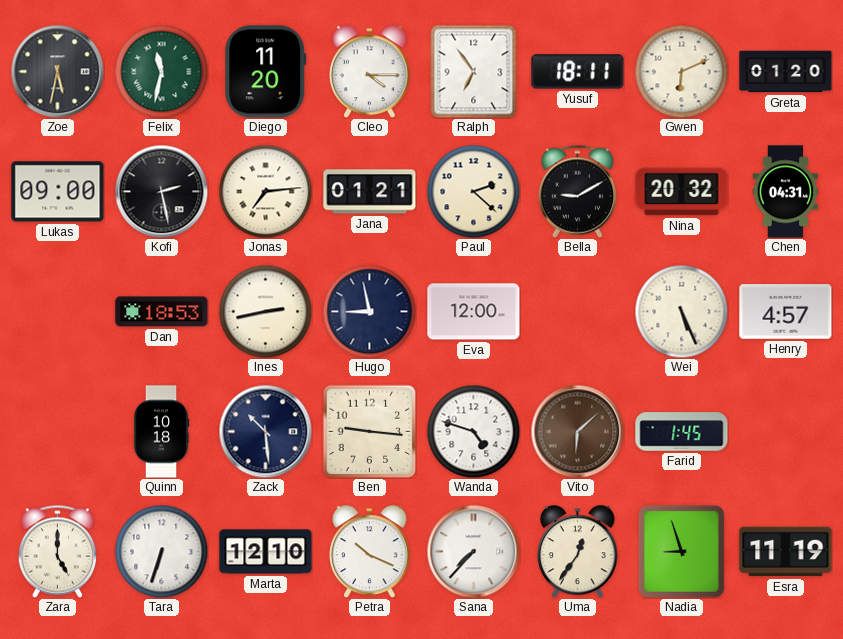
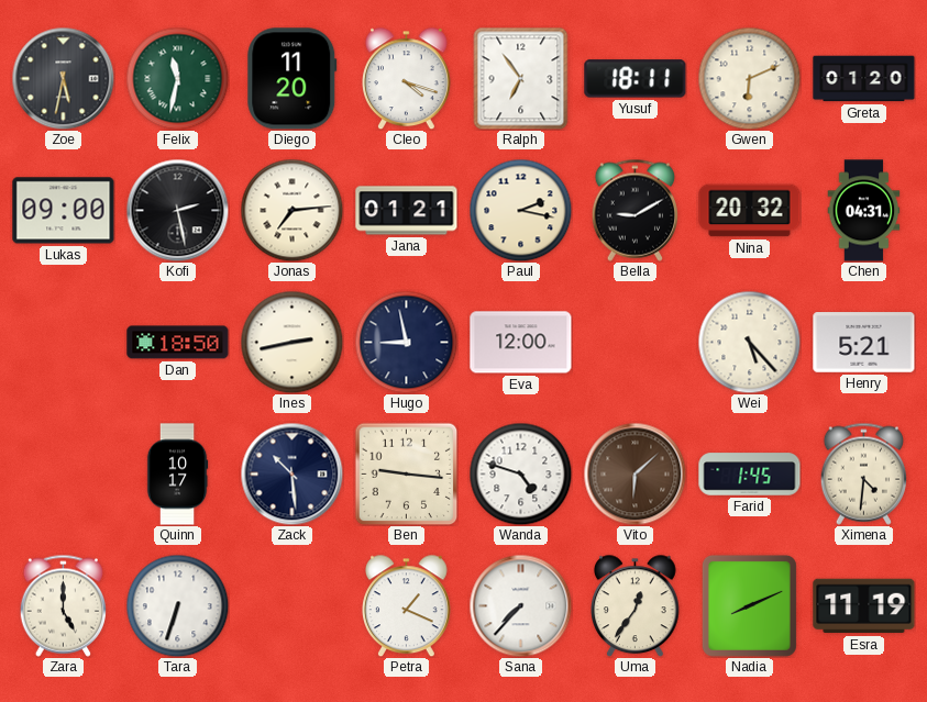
Cleo: 4:15 -> 4:18
Paul: 2:22 -> 2:17
Dan: 18:53 -> 18:50
Wei: 5:26 -> 5:23
Henry: 4:57 -> 5:21
Quinn: 10:18 -> 10:17
Ximena: none -> 4:31
Marta: 12:10 -> none
Petra: 10:19 -> 1:19
Nadia: 8:57 -> 8:11
